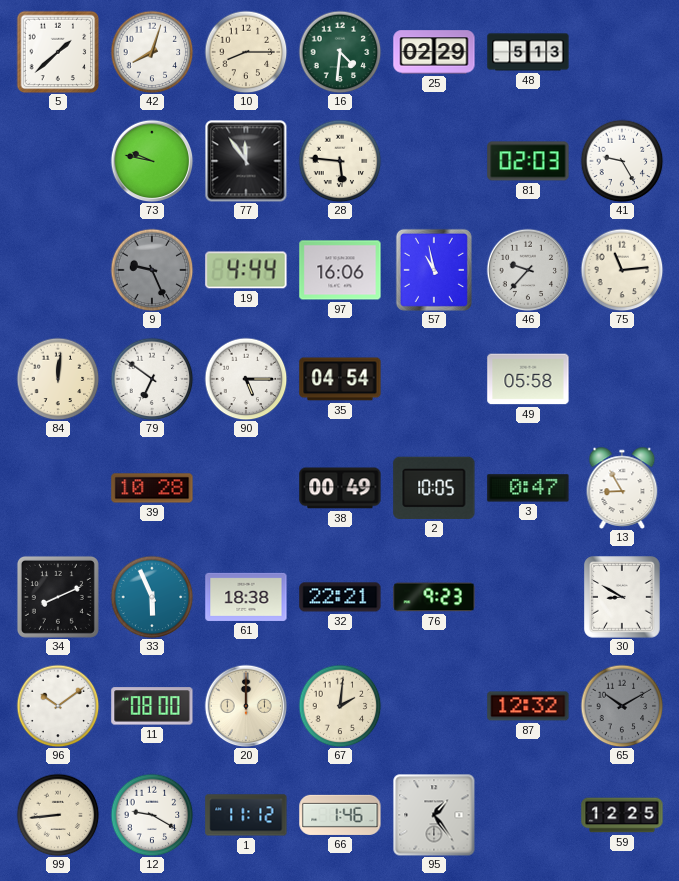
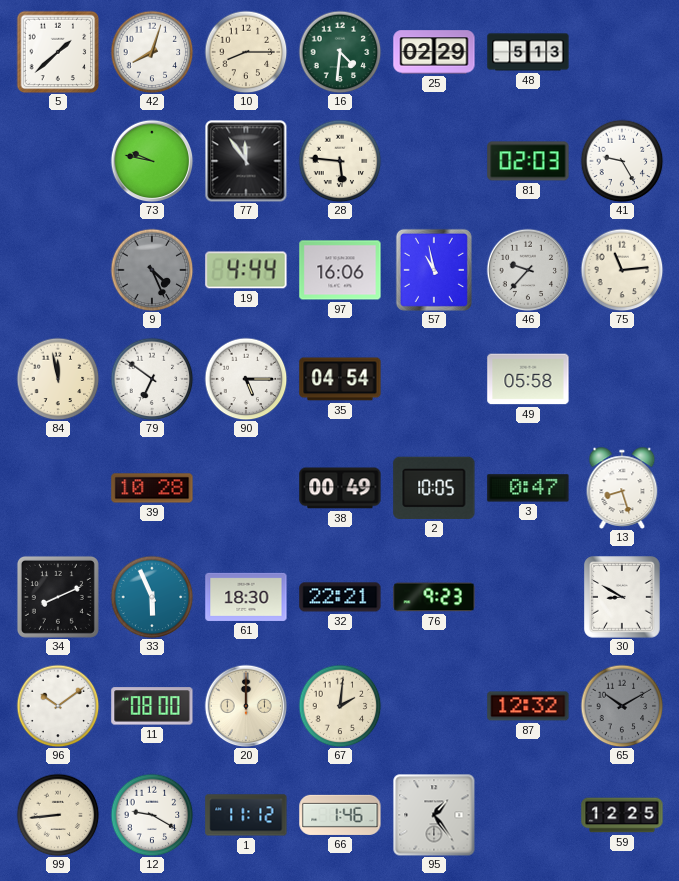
9: 9:26 -> 4:26
84: 12:01 -> 11:58
13: 8:55 -> 8:27
61: 18:38 -> 18:30
